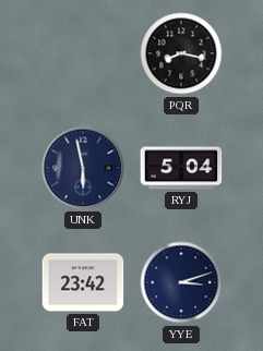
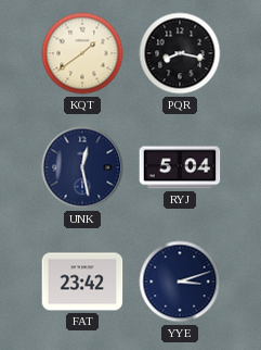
KQT: none -> 1:39
UNK: 5:58 -> 12:28
